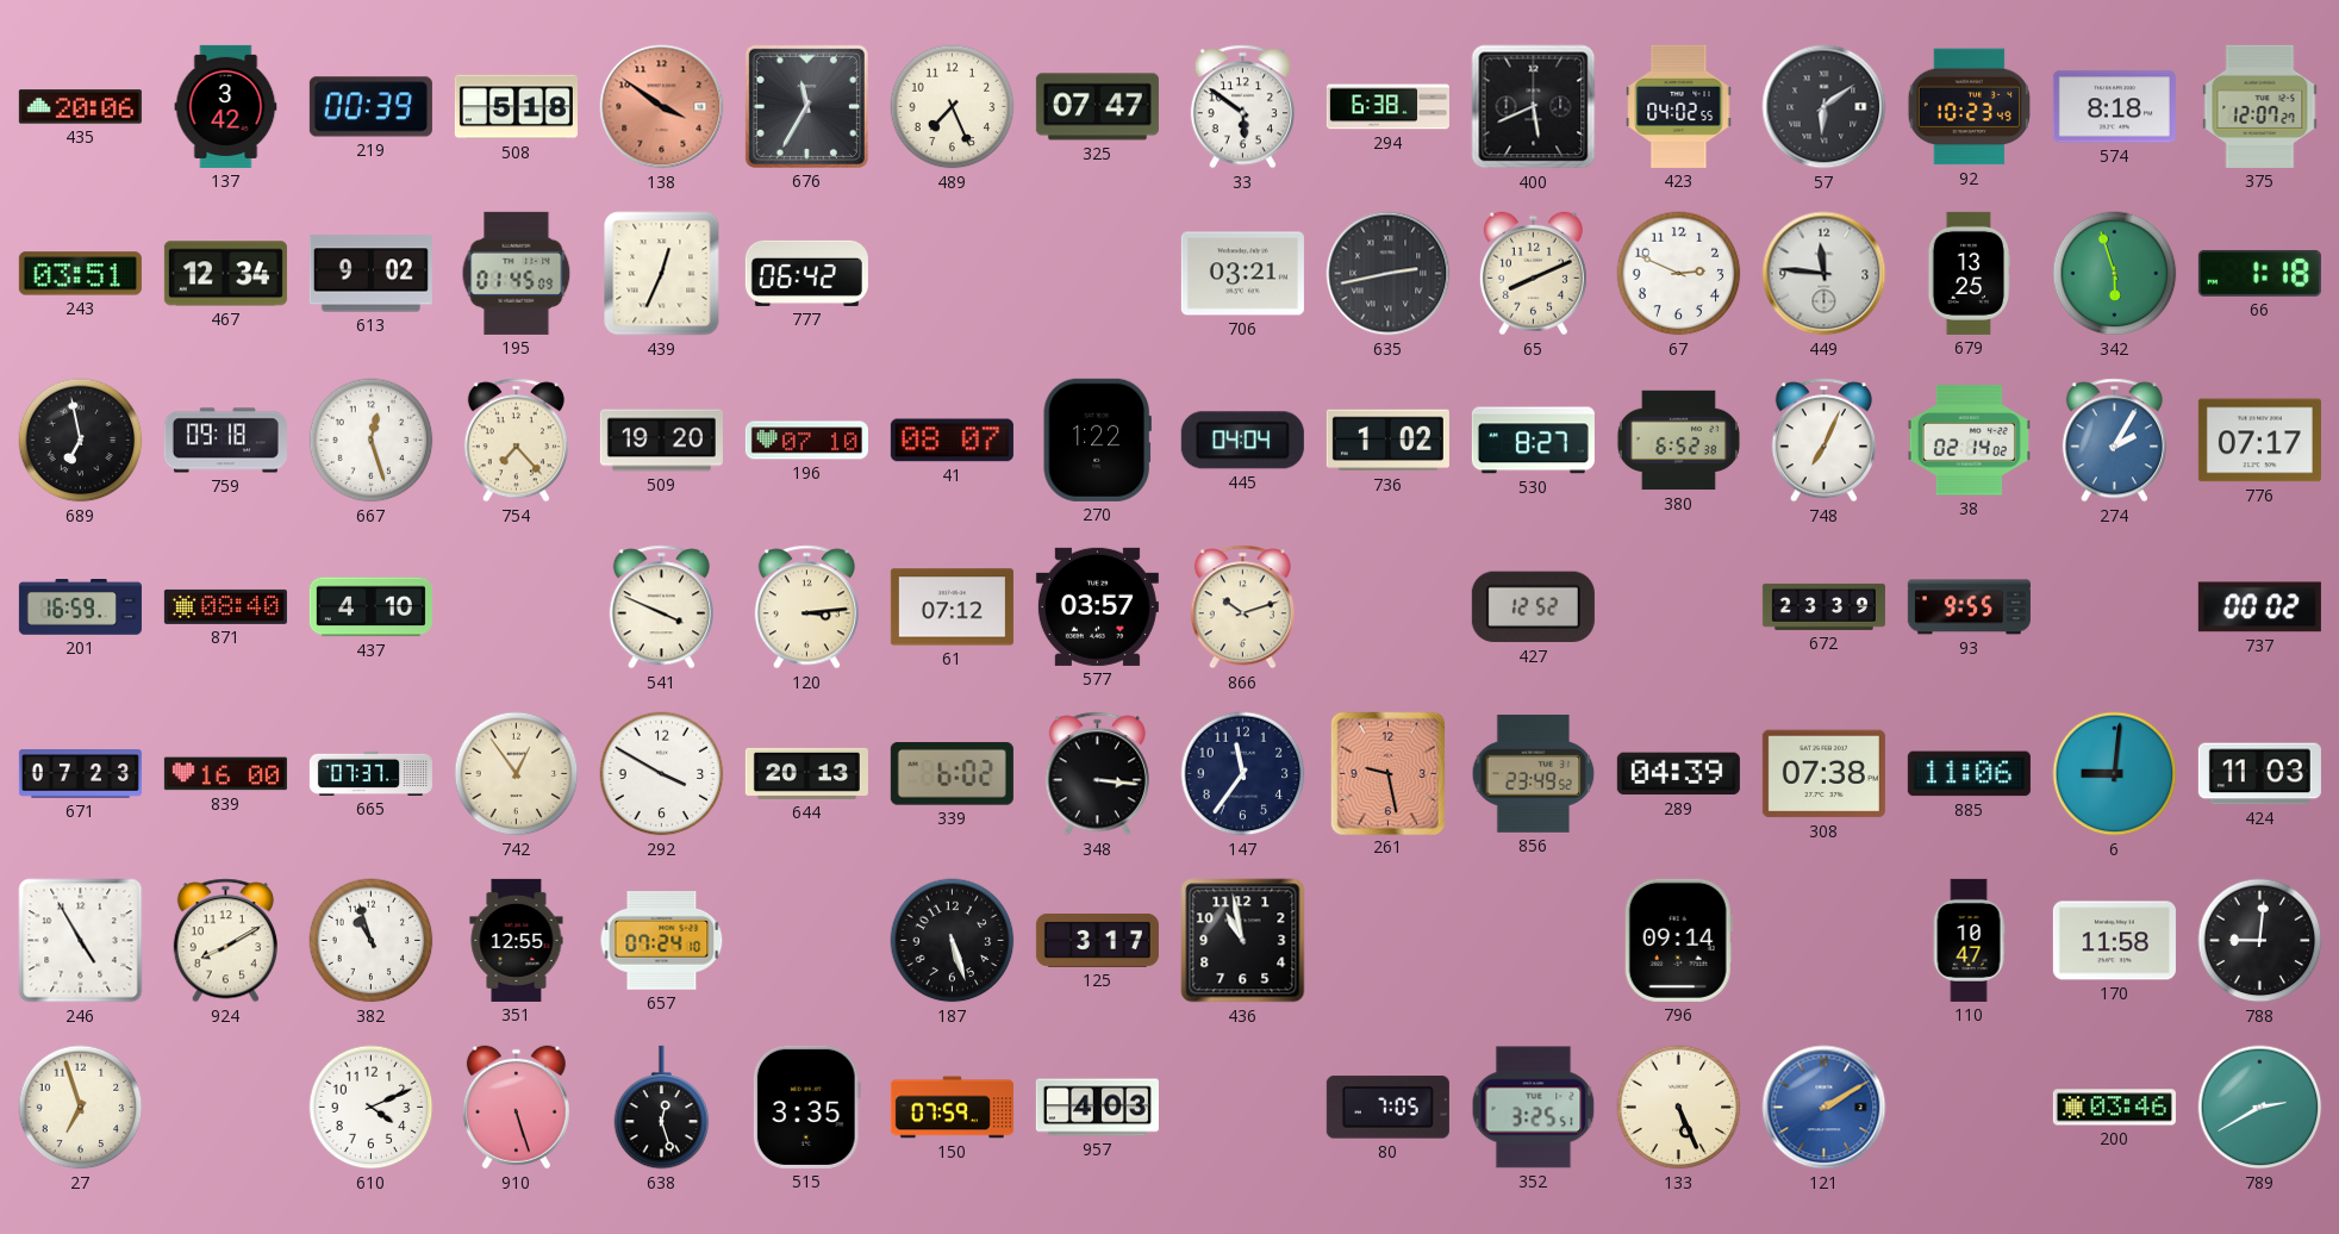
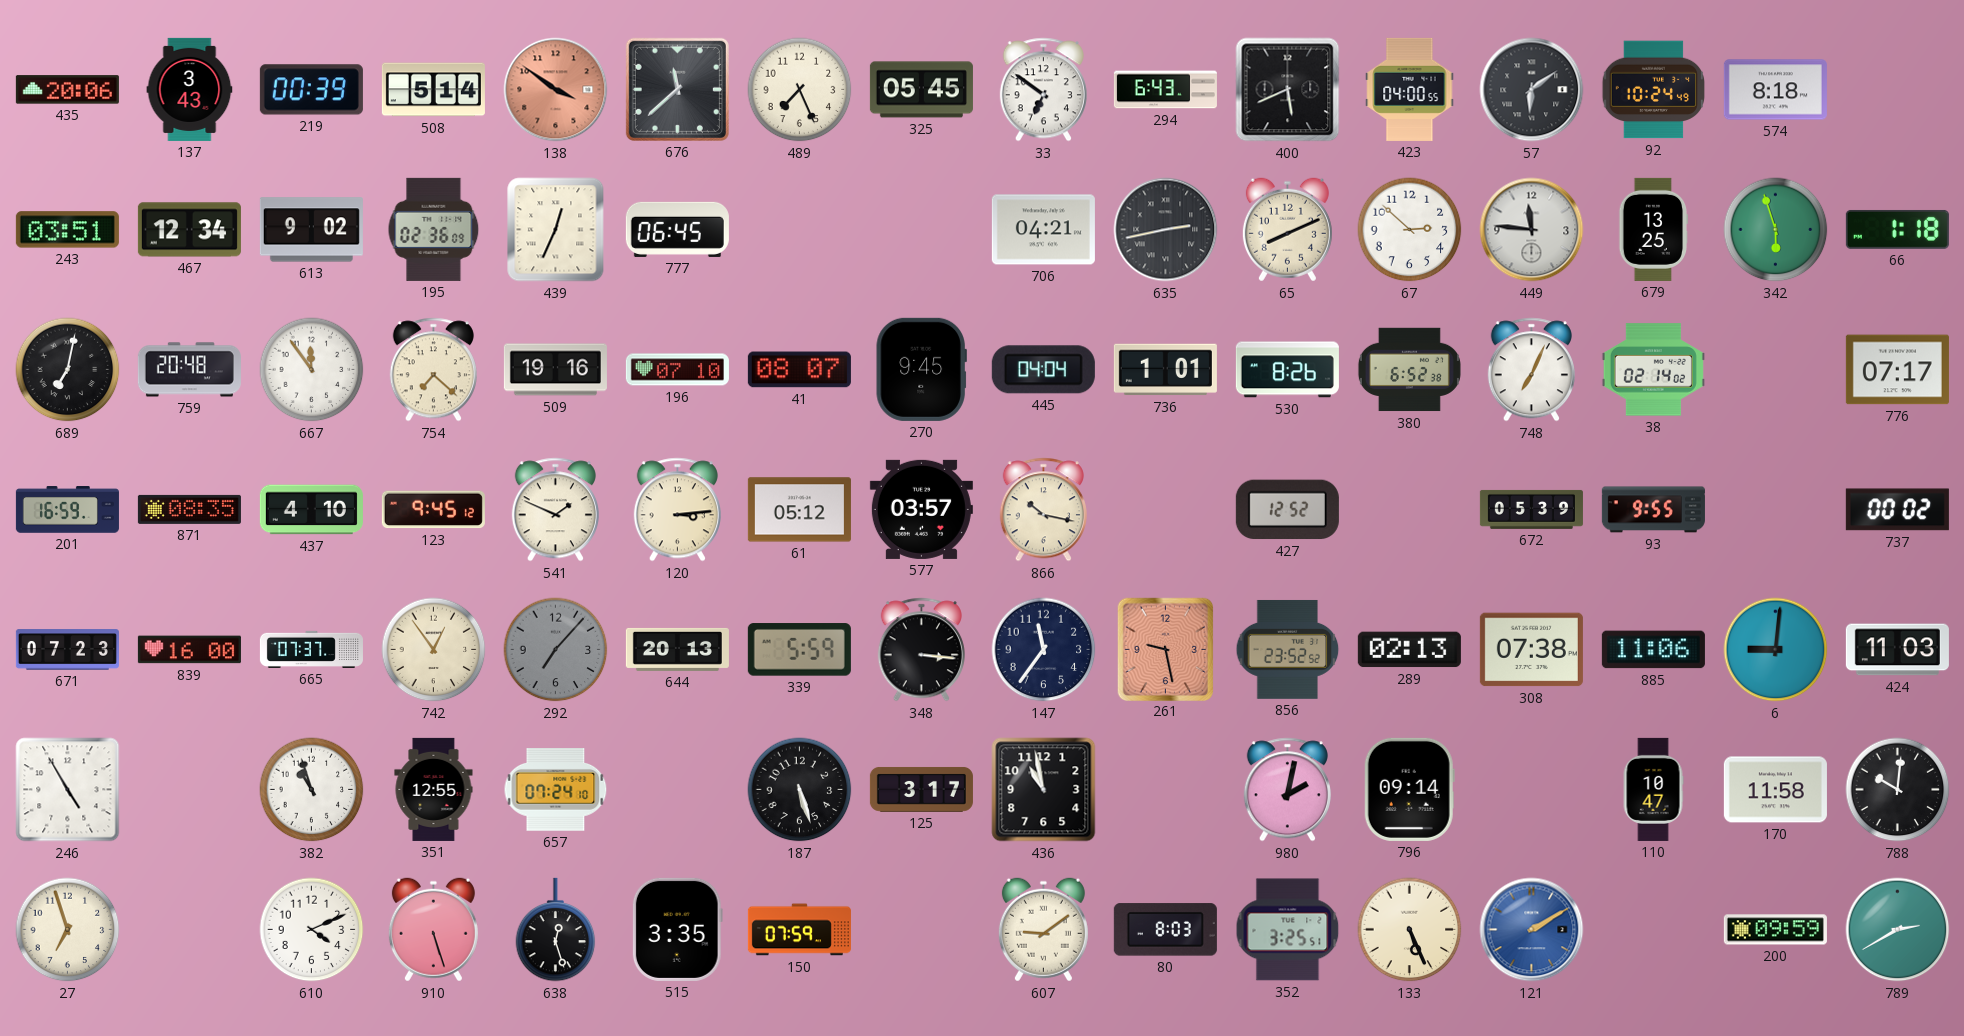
137: 3:42 -> 3:43
508: 5:18 -> 5:14
676: 11:35 -> 11:38
325: 07:47 -> 05:45
33: 5:51 -> 6:51
294: 6:38 -> 6:43
423: 04:02 -> 04:00
92: 10:23 -> 10:24
375: 12:07 -> none
195: 01:45 -> 02:36
777: 06:42 -> 06:45
706: 03:21 -> 04:21
67: 2:49 -> 2:52
689: 6:58 -> 7:02
759: 09:18 -> 20:48
667: 12:27 -> 11:54
754: 7:23 -> 7:22
509: 19:20 -> 19:16
270: 1:22 -> 9:45
736: 1:02 -> 1:01
530: 8:27 -> 8:26
274: 2:05 -> none
871: 08:40 -> 08:35
123: none -> 9:45
541: 3:49 -> 1:49
61: 07:12 -> 05:12
866: 10:12 -> 10:17
672: 23:39 -> 05:39
292: 3:50 -> 7:07
292 dial: white -> grey
339: 6:02 -> 5:59
856: 23:49 -> 23:52
289: 04:39 -> 02:13
924: 8:10 -> none
980: none -> 2:02
788: 9:01 -> 10:01
957: 4:03 -> none
607: none -> 9:09
80: 7:05 -> 8:03
200: 03:46 -> 09:59
